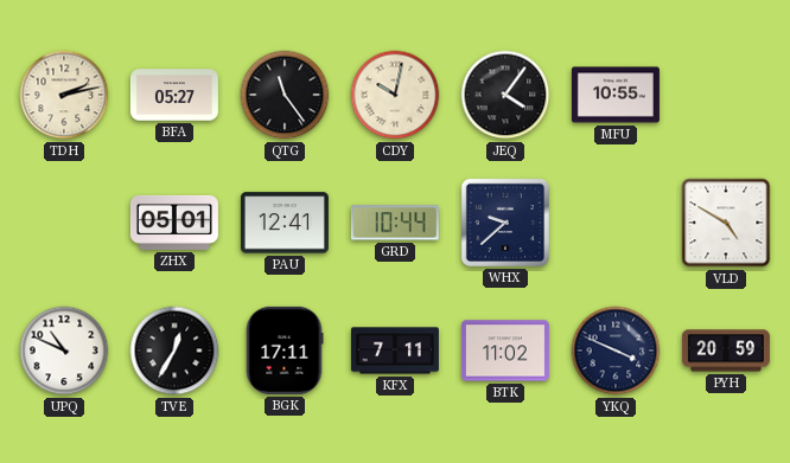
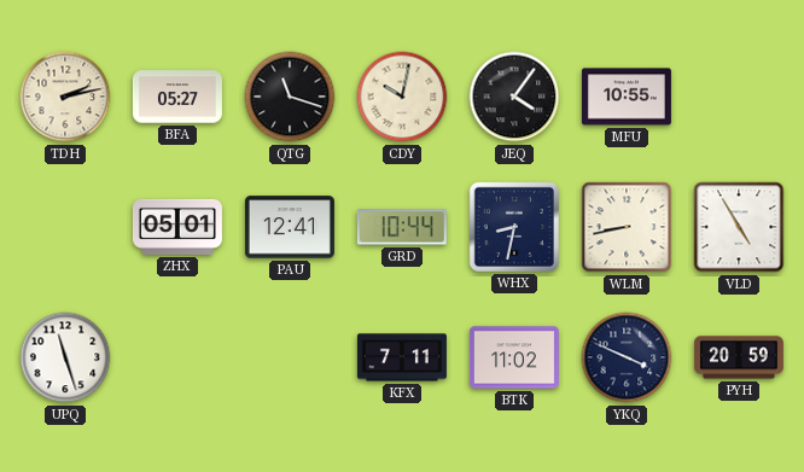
QTG: 11:24 -> 11:18
WHX: 9:38 -> 8:32
WLM: none -> 8:43
VLD: 4:50 -> 4:55
UPQ: 10:49 -> 11:27
TVE: 12:35 -> none
BGK: 17:11 -> none
